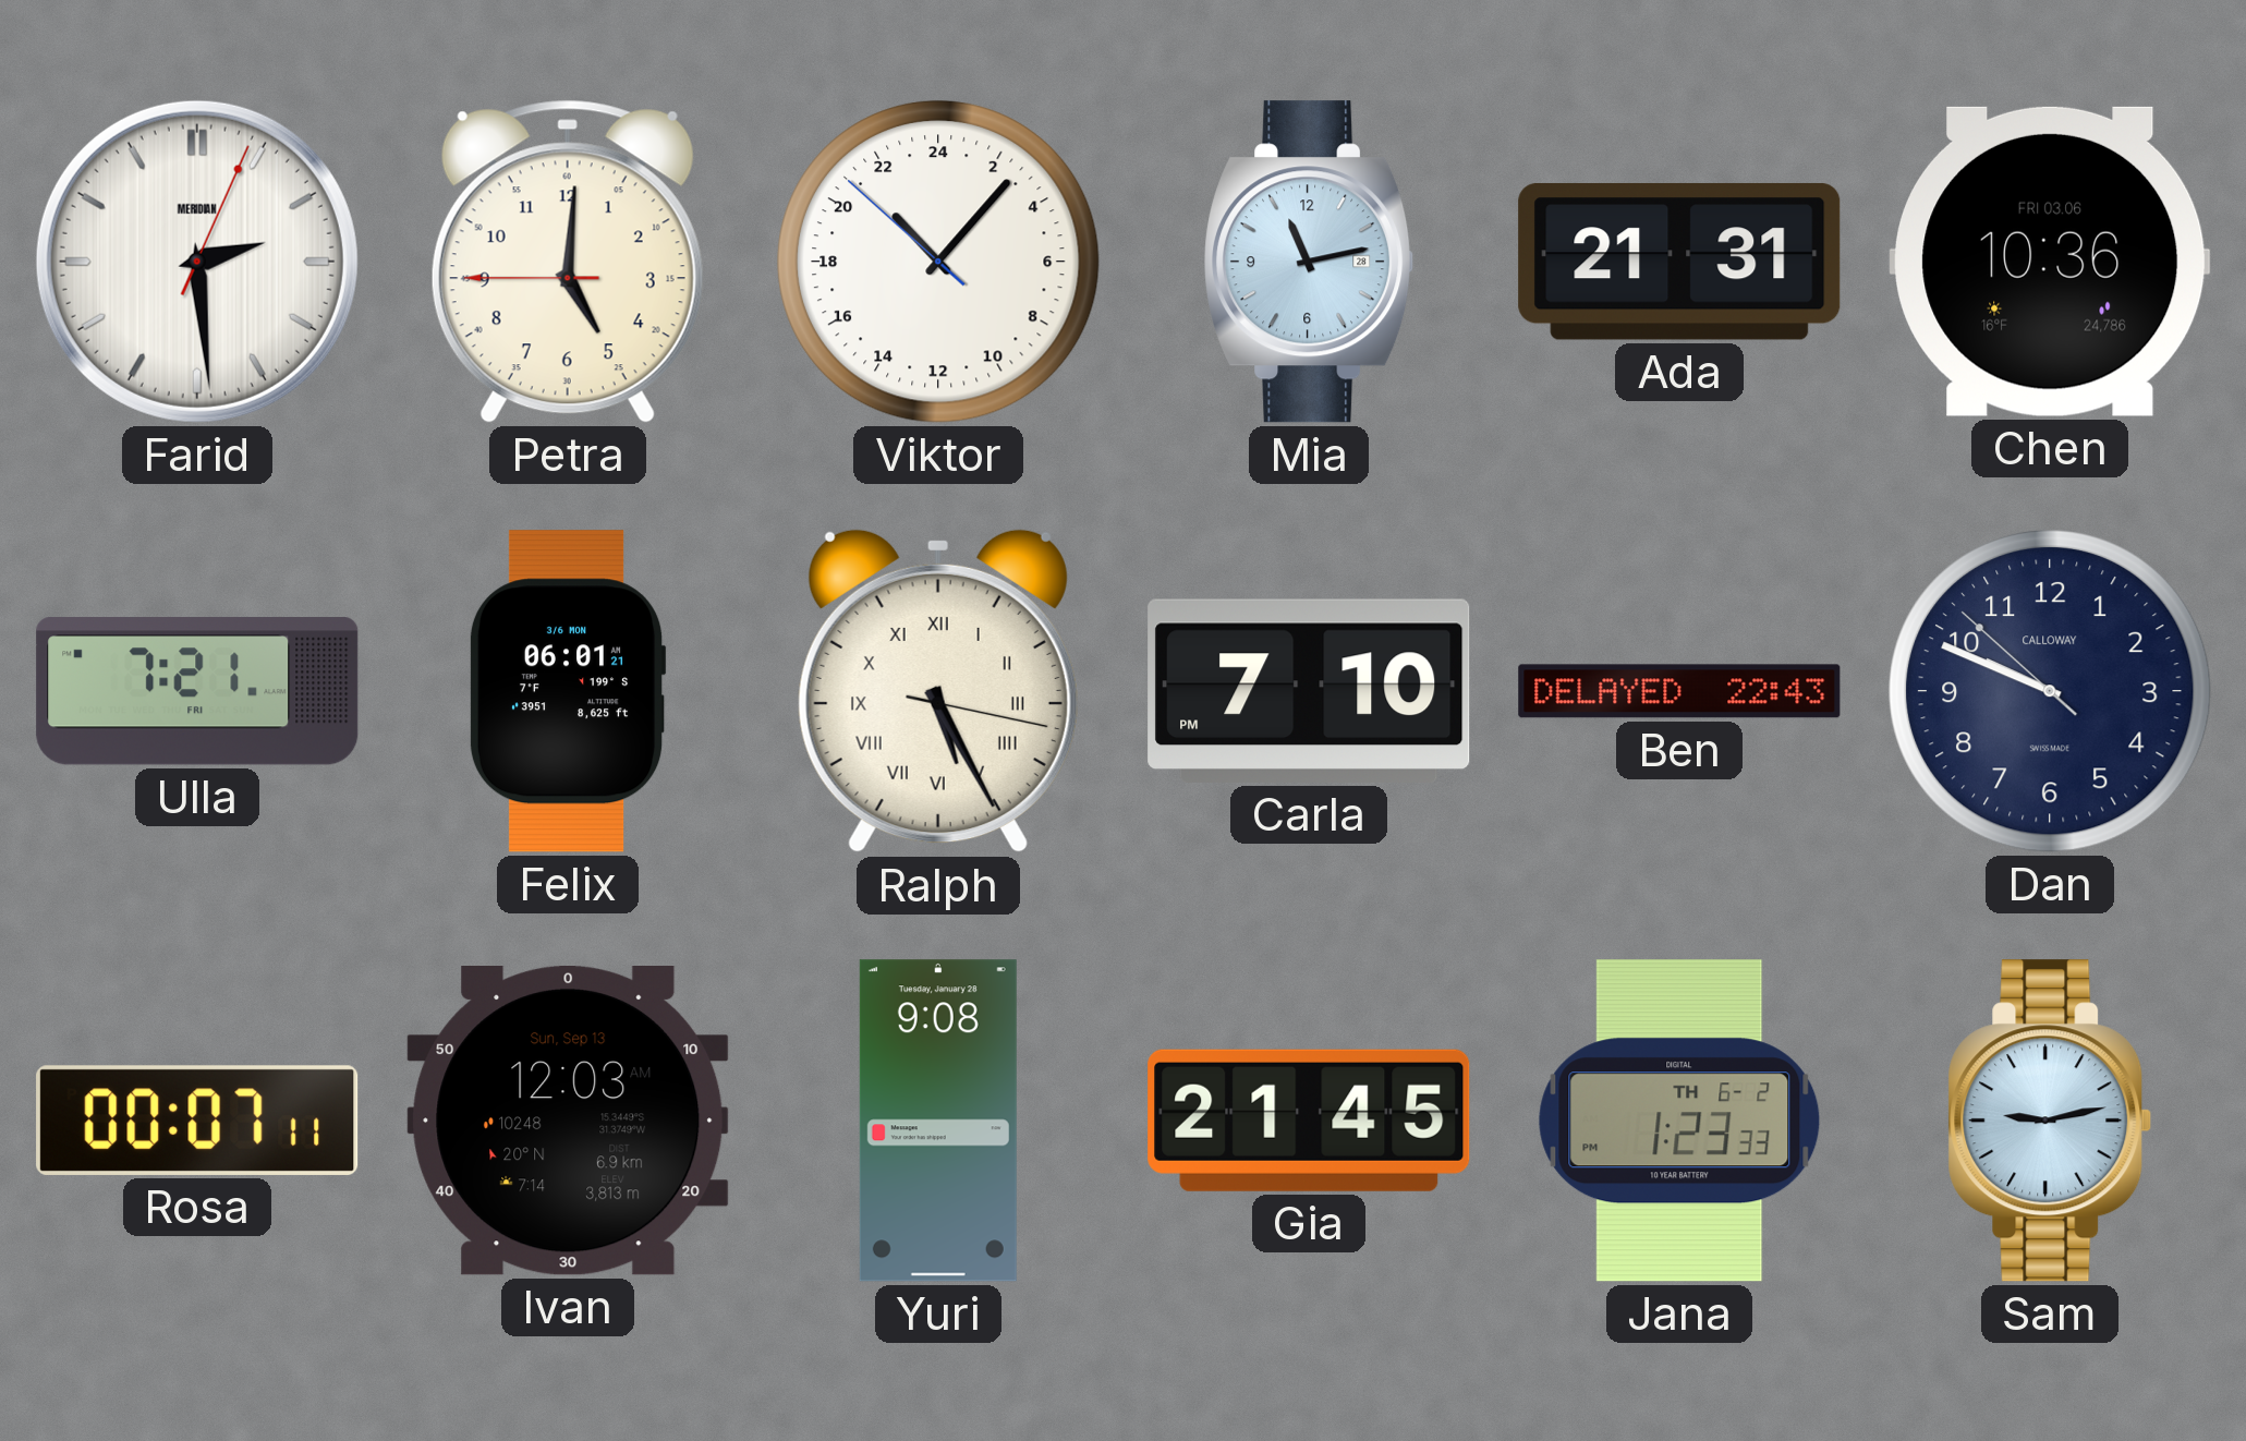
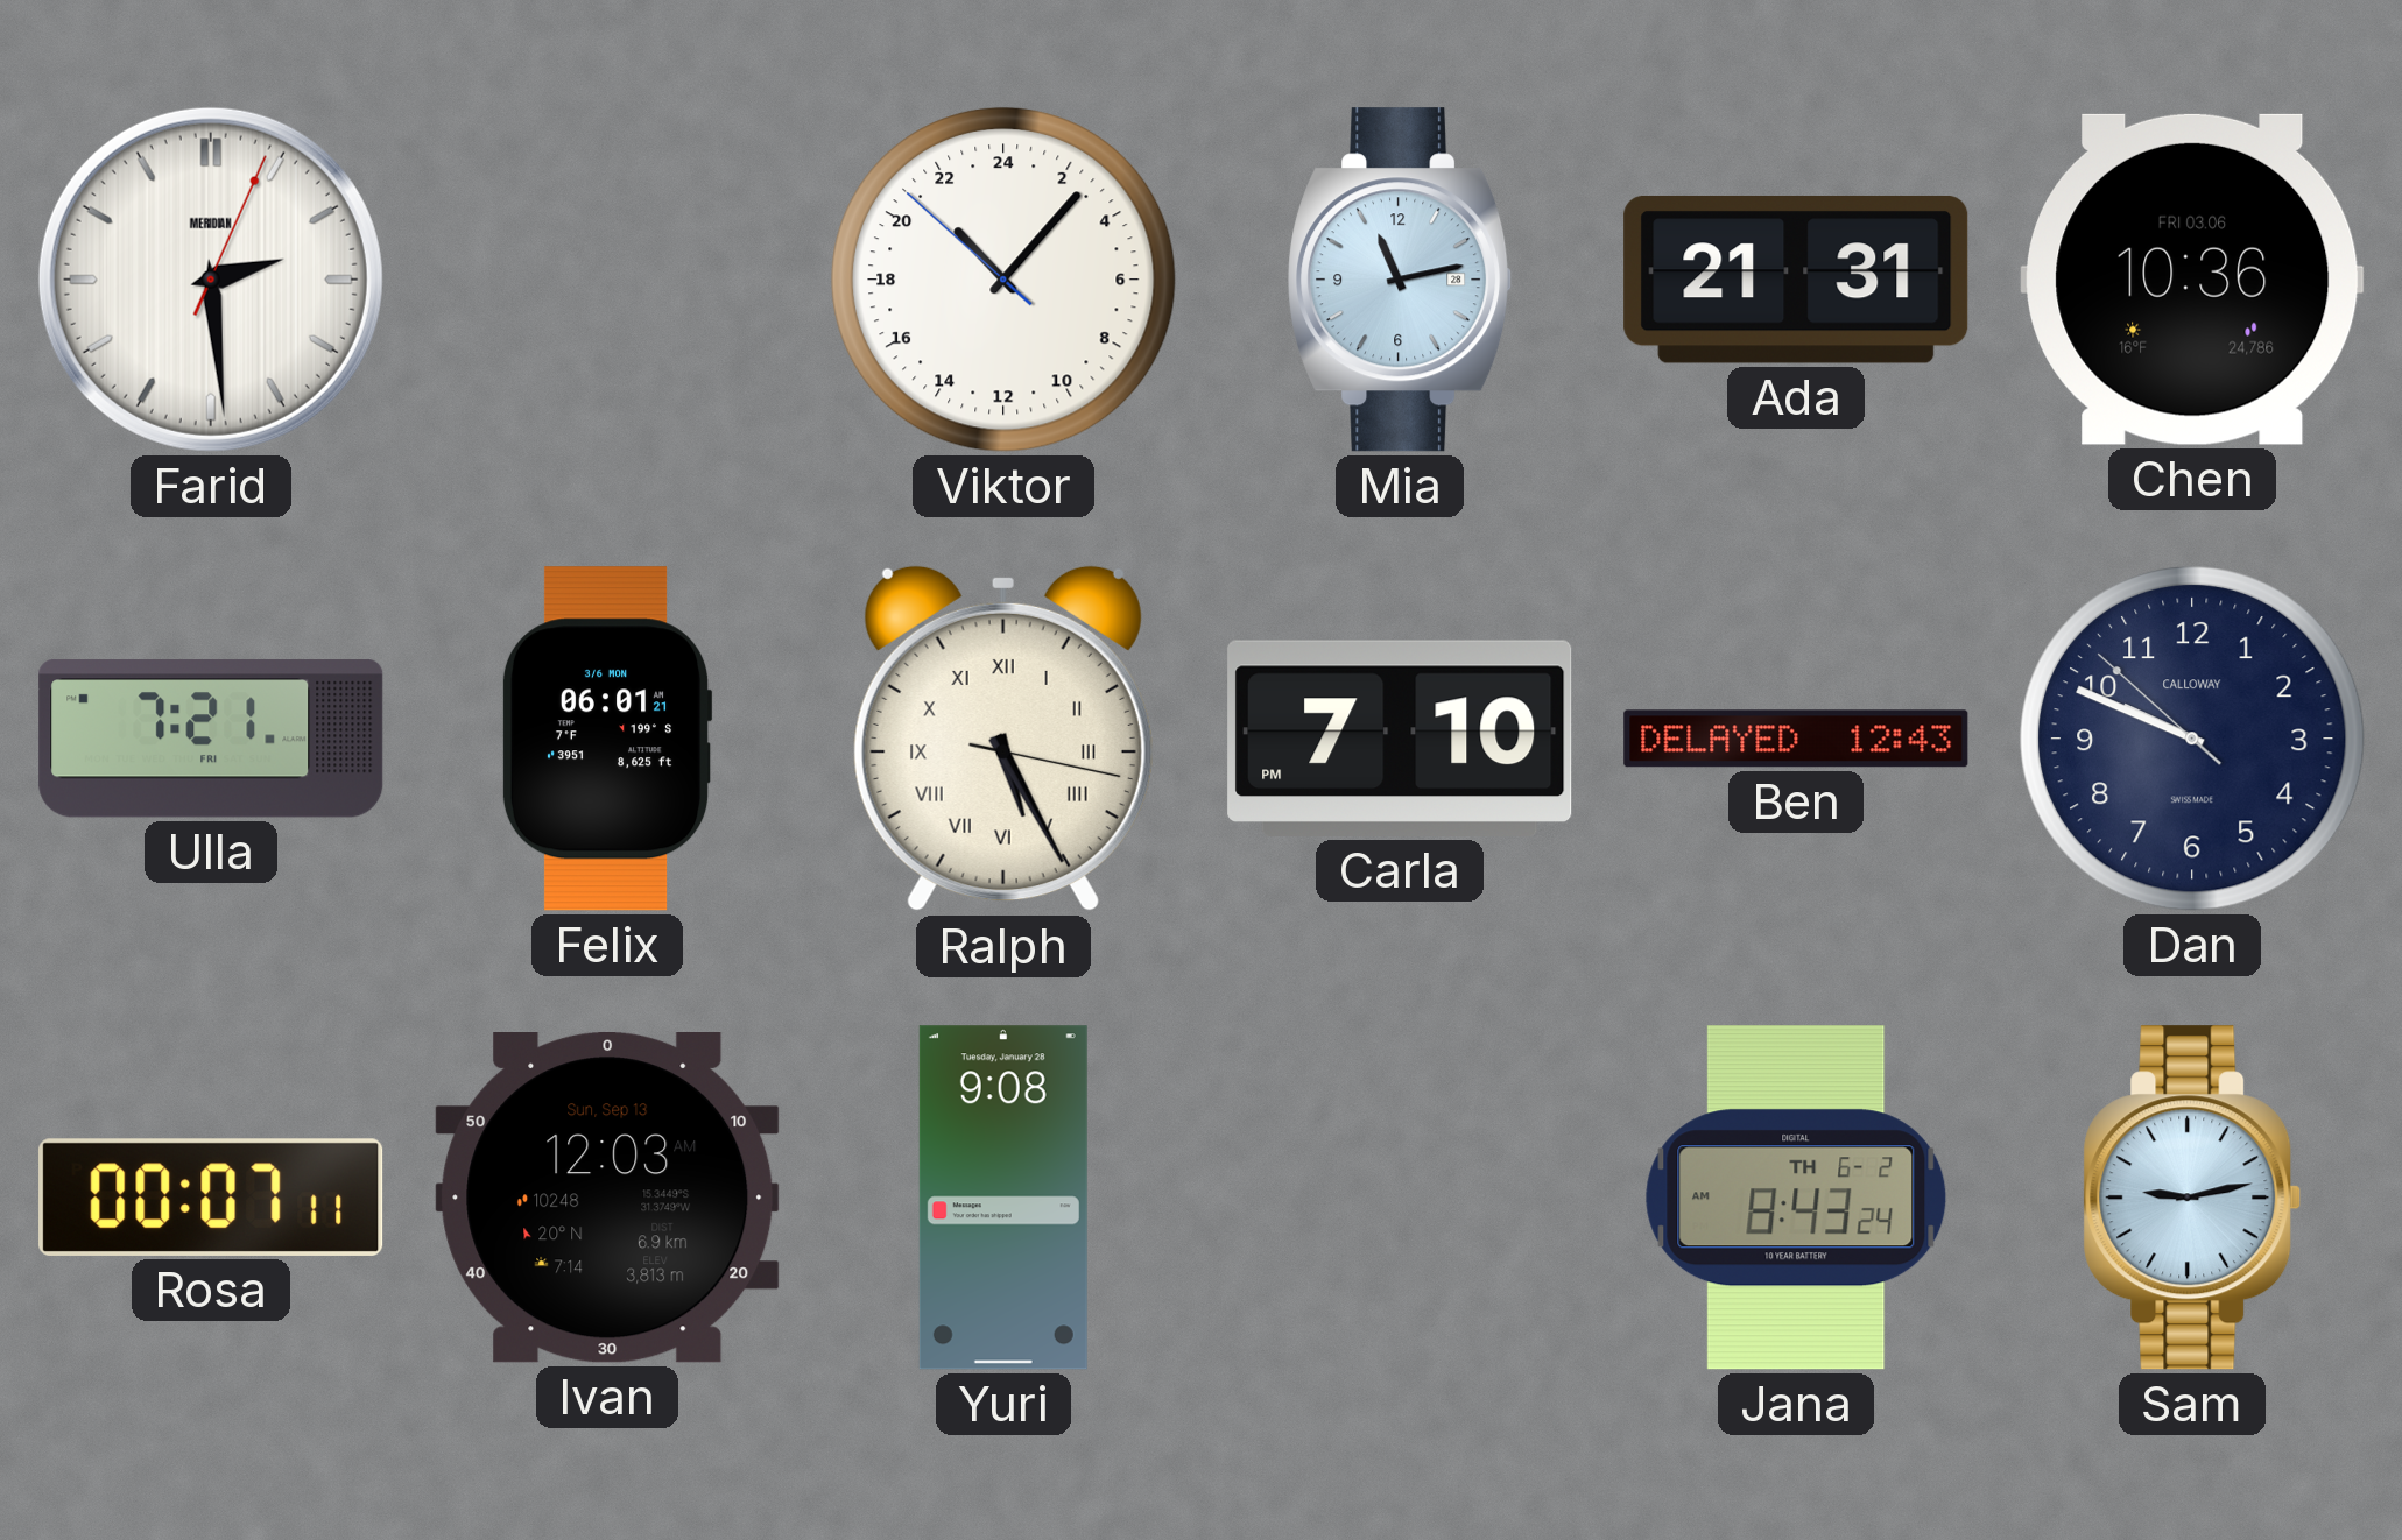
Petra: 5:00 -> none
Ben: 22:43 -> 12:43
Gia: 21:45 -> none
Jana: 1:23 -> 8:43
